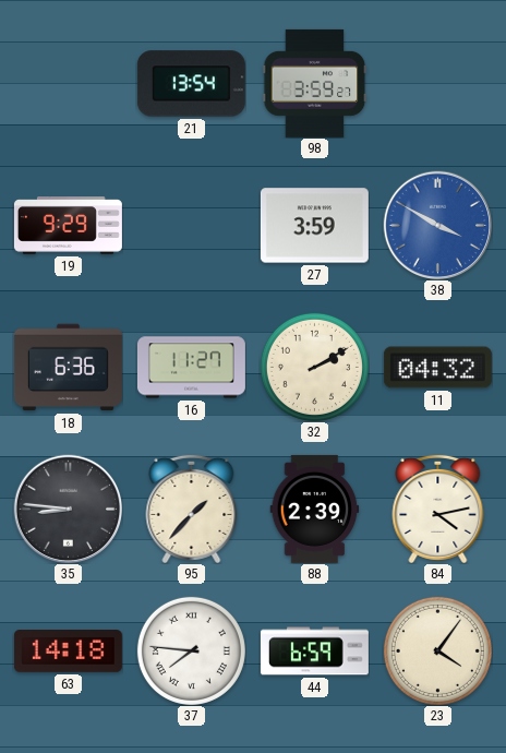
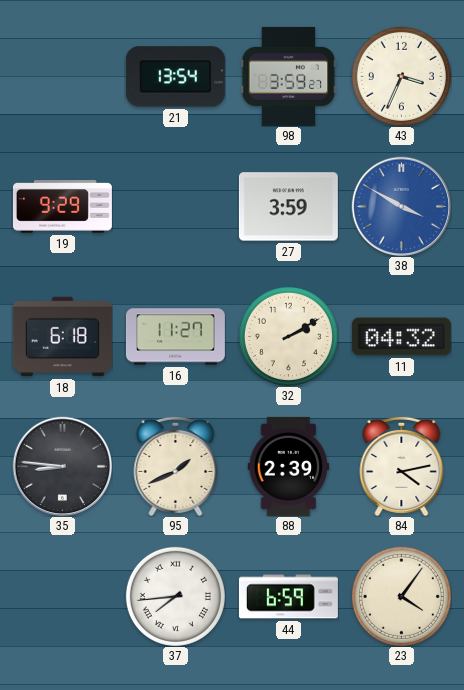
43: none -> 3:34
18: 6:36 -> 6:18
95: 1:37 -> 1:41
63: 14:18 -> none
37: 7:46 -> 7:44
